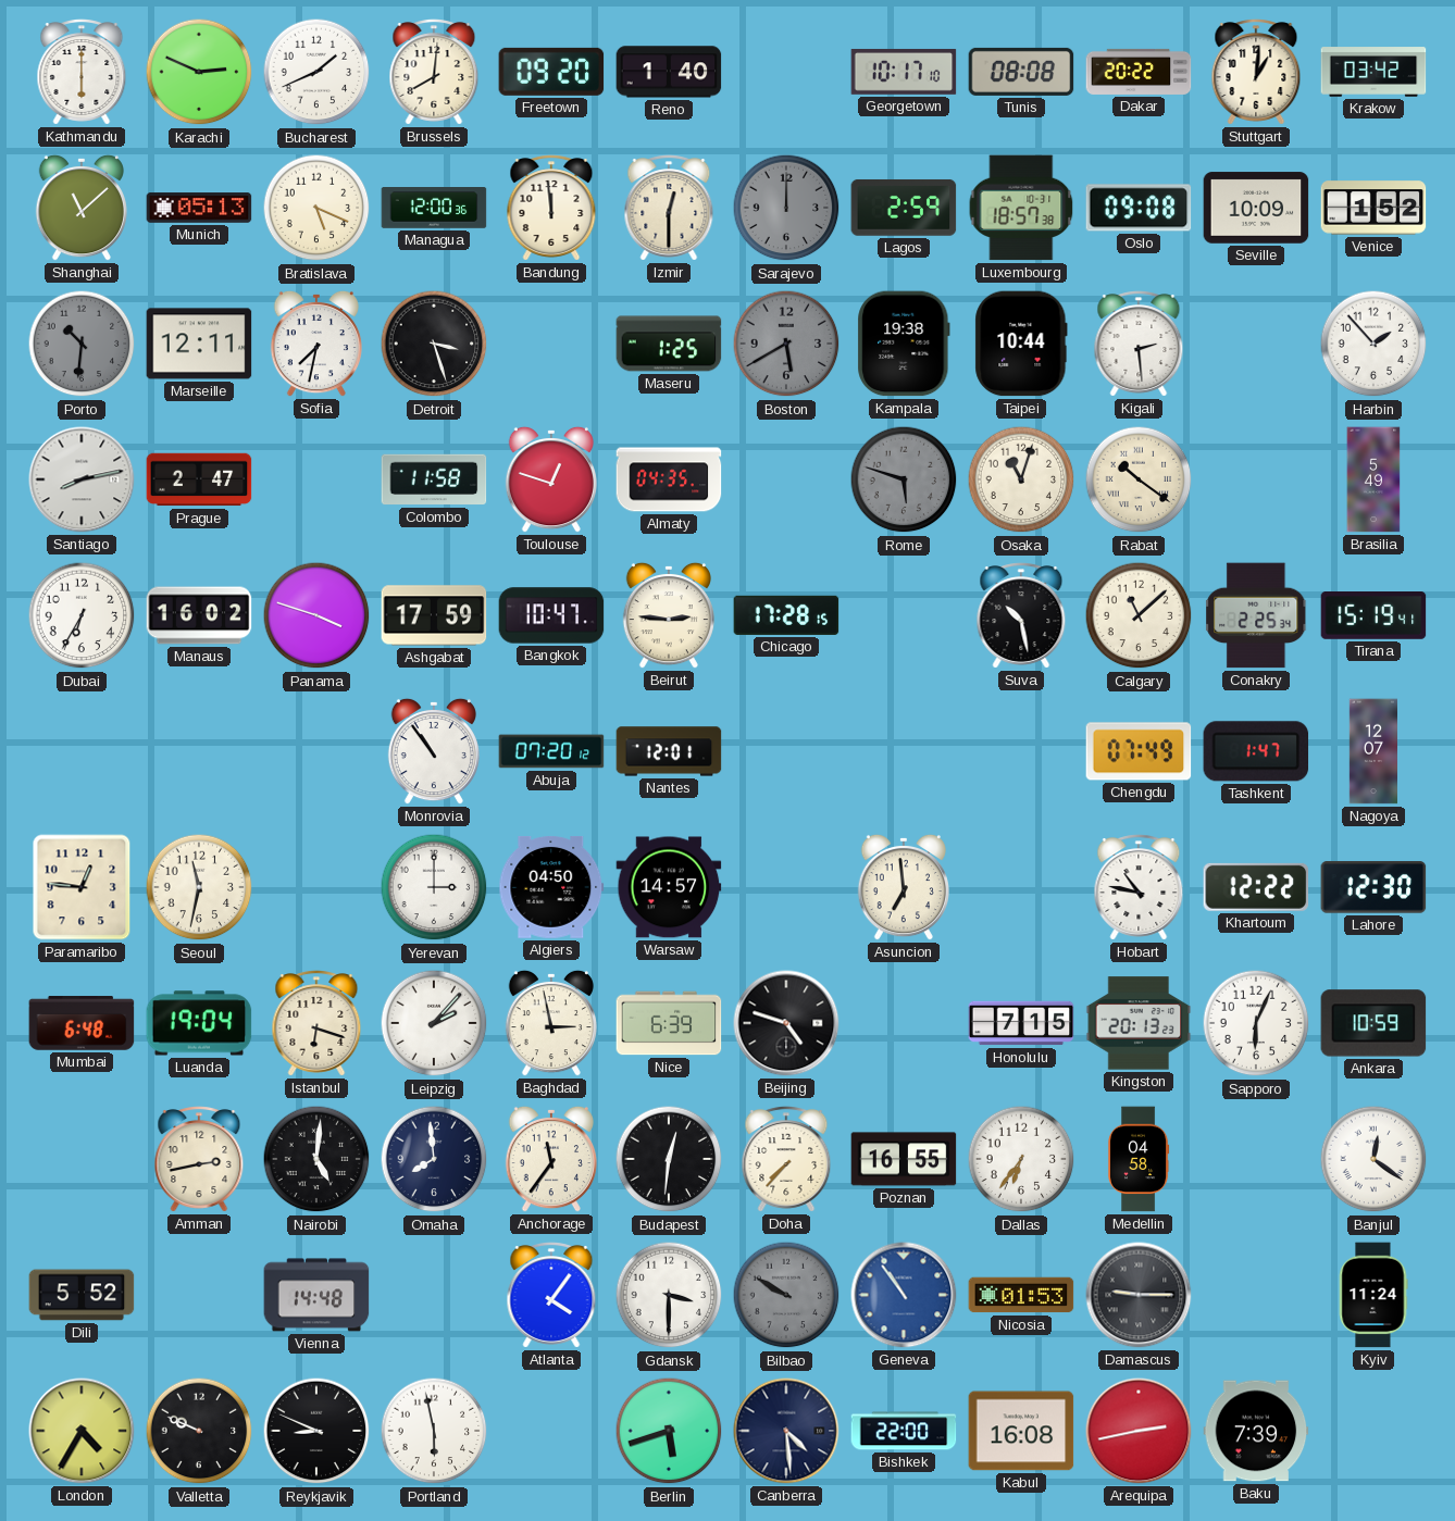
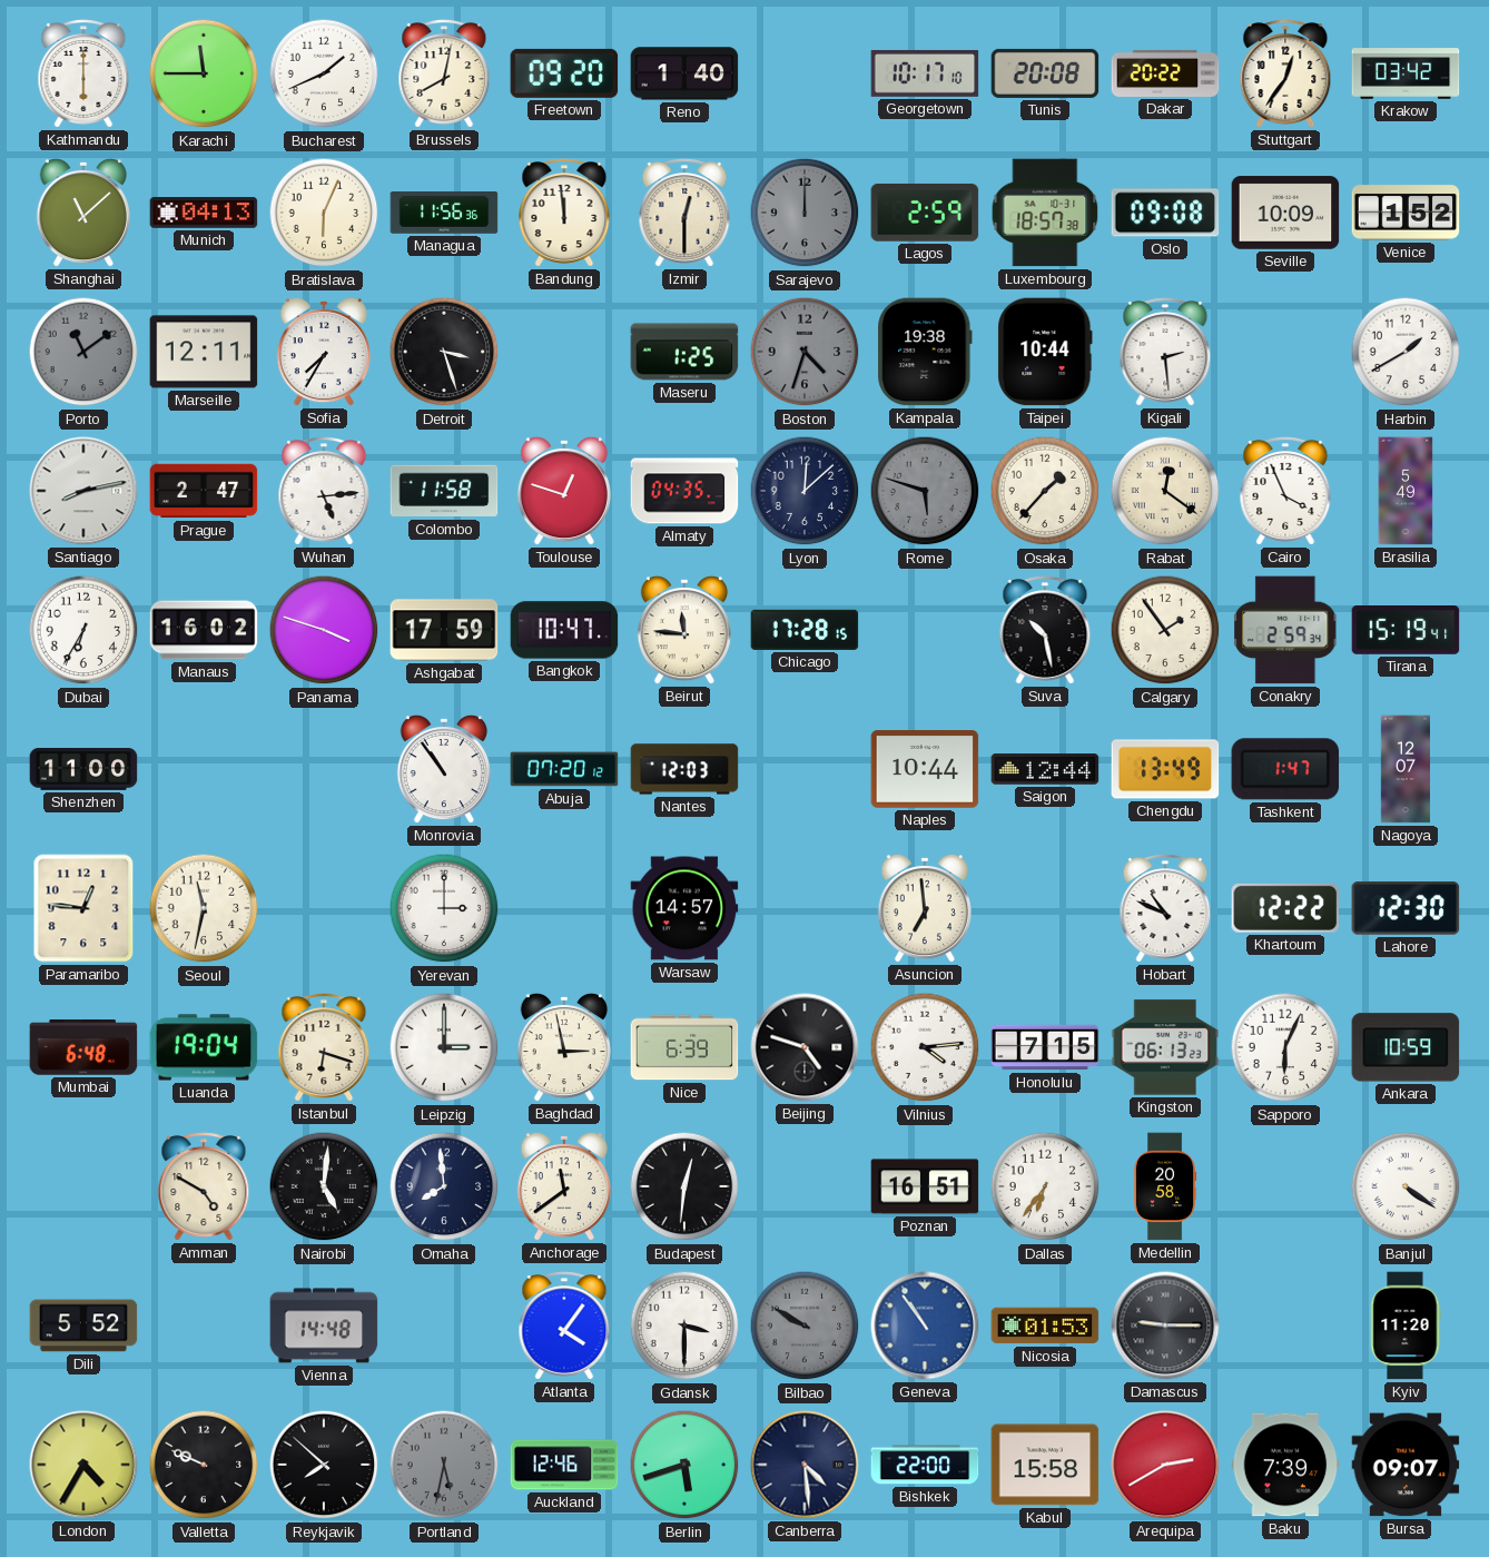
Karachi: 2:49 -> 11:45
Brussels: 8:01 -> 8:02
Tunis: 08:08 -> 20:08
Stuttgart: 1:01 -> 12:36
Munich: 05:13 -> 04:13
Bratislava: 5:19 -> 6:04
Managua: 12:00 -> 11:56
Porto: 10:31 -> 11:09
Sofia: 7:32 -> 7:35
Boston: 5:40 -> 4:33
Harbin: 1:53 -> 1:40
Wuhan: none -> 5:14
Lyon: none -> 12:08
Osaka: 11:03 -> 1:37
Rabat: 10:21 -> 12:21
Cairo: none -> 3:56
Beirut: 2:46 -> 11:46
Calgary: 11:08 -> 1:54
Conakry: 2:25 -> 2:59
Shenzhen: none -> 11:00
Nantes: 12:01 -> 12:03
Naples: none -> 10:44
Saigon: none -> 12:44
Chengdu: 07:49 -> 13:49
Algiers: 04:50 -> none
Hobart: 10:47 -> 10:49
Leipzig: 2:07 -> 3:00
Vilnius: none -> 4:14
Kingston: 20:13 -> 06:13
Amman: 2:43 -> 4:50
Anchorage: 11:36 -> 11:39
Doha: 7:37 -> none
Poznan: 16:55 -> 16:51
Medellin: 04:58 -> 20:58
Banjul: 12:21 -> 4:21
Kyiv: 11:24 -> 11:20
Reykjavik: 8:49 -> 7:52
Portland: 5:58 -> 5:32
Portland dial: white -> grey
Auckland: none -> 12:46
Kabul: 16:08 -> 15:58
Arequipa: 2:43 -> 2:40
Bursa: none -> 09:07
